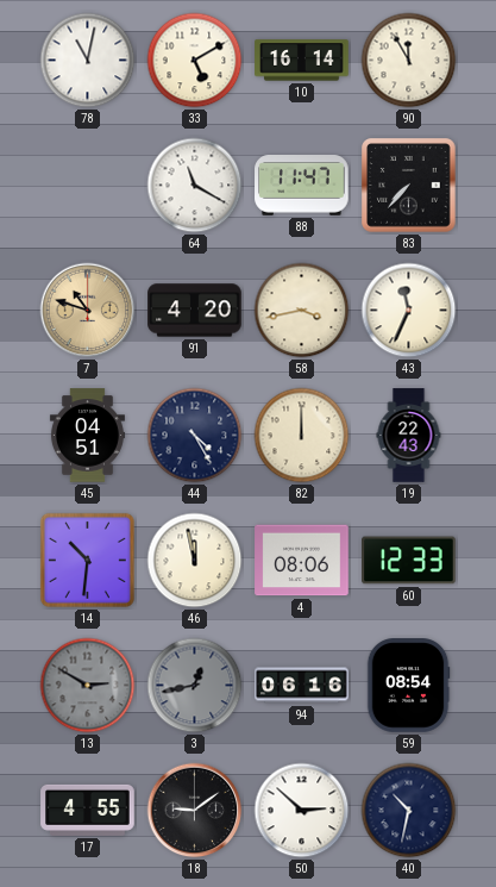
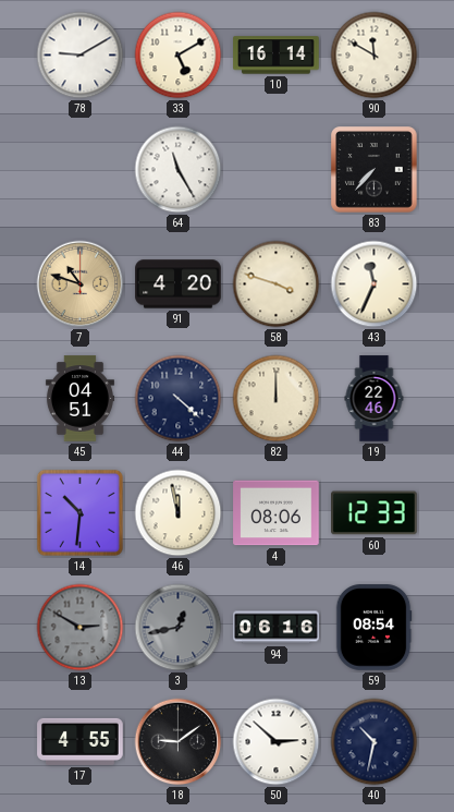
78: 11:02 -> 9:10
90: 11:55 -> 11:50
64: 11:20 -> 11:25
88: 11:47 -> none
58: 3:43 -> 3:48
44: 4:25 -> 4:22
19: 22:43 -> 22:46
